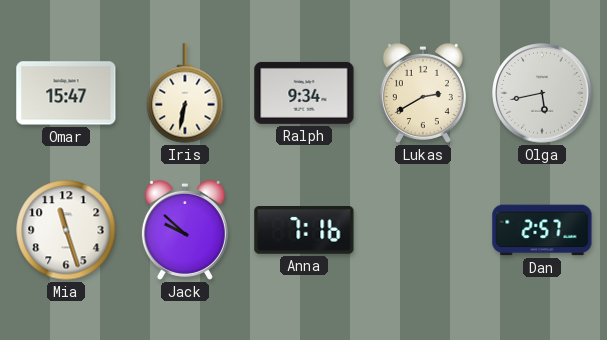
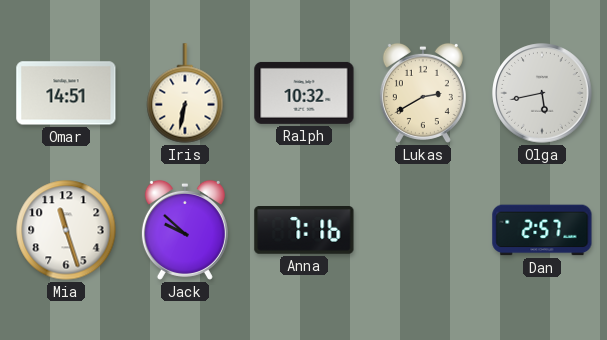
Omar: 15:47 -> 14:51
Ralph: 9:34 -> 10:32
